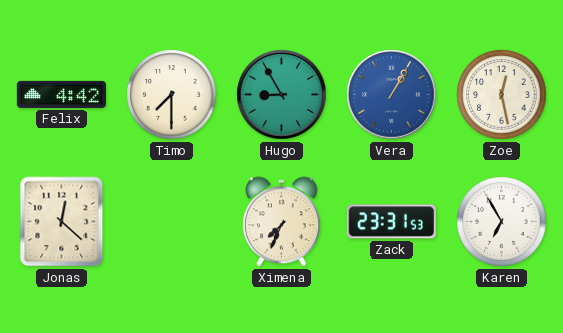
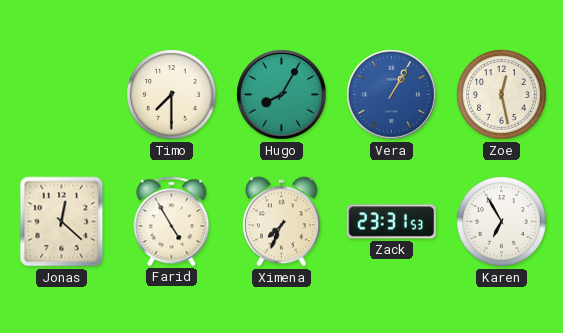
Felix: 4:42 -> none
Hugo: 8:55 -> 8:05
Farid: none -> 4:55
